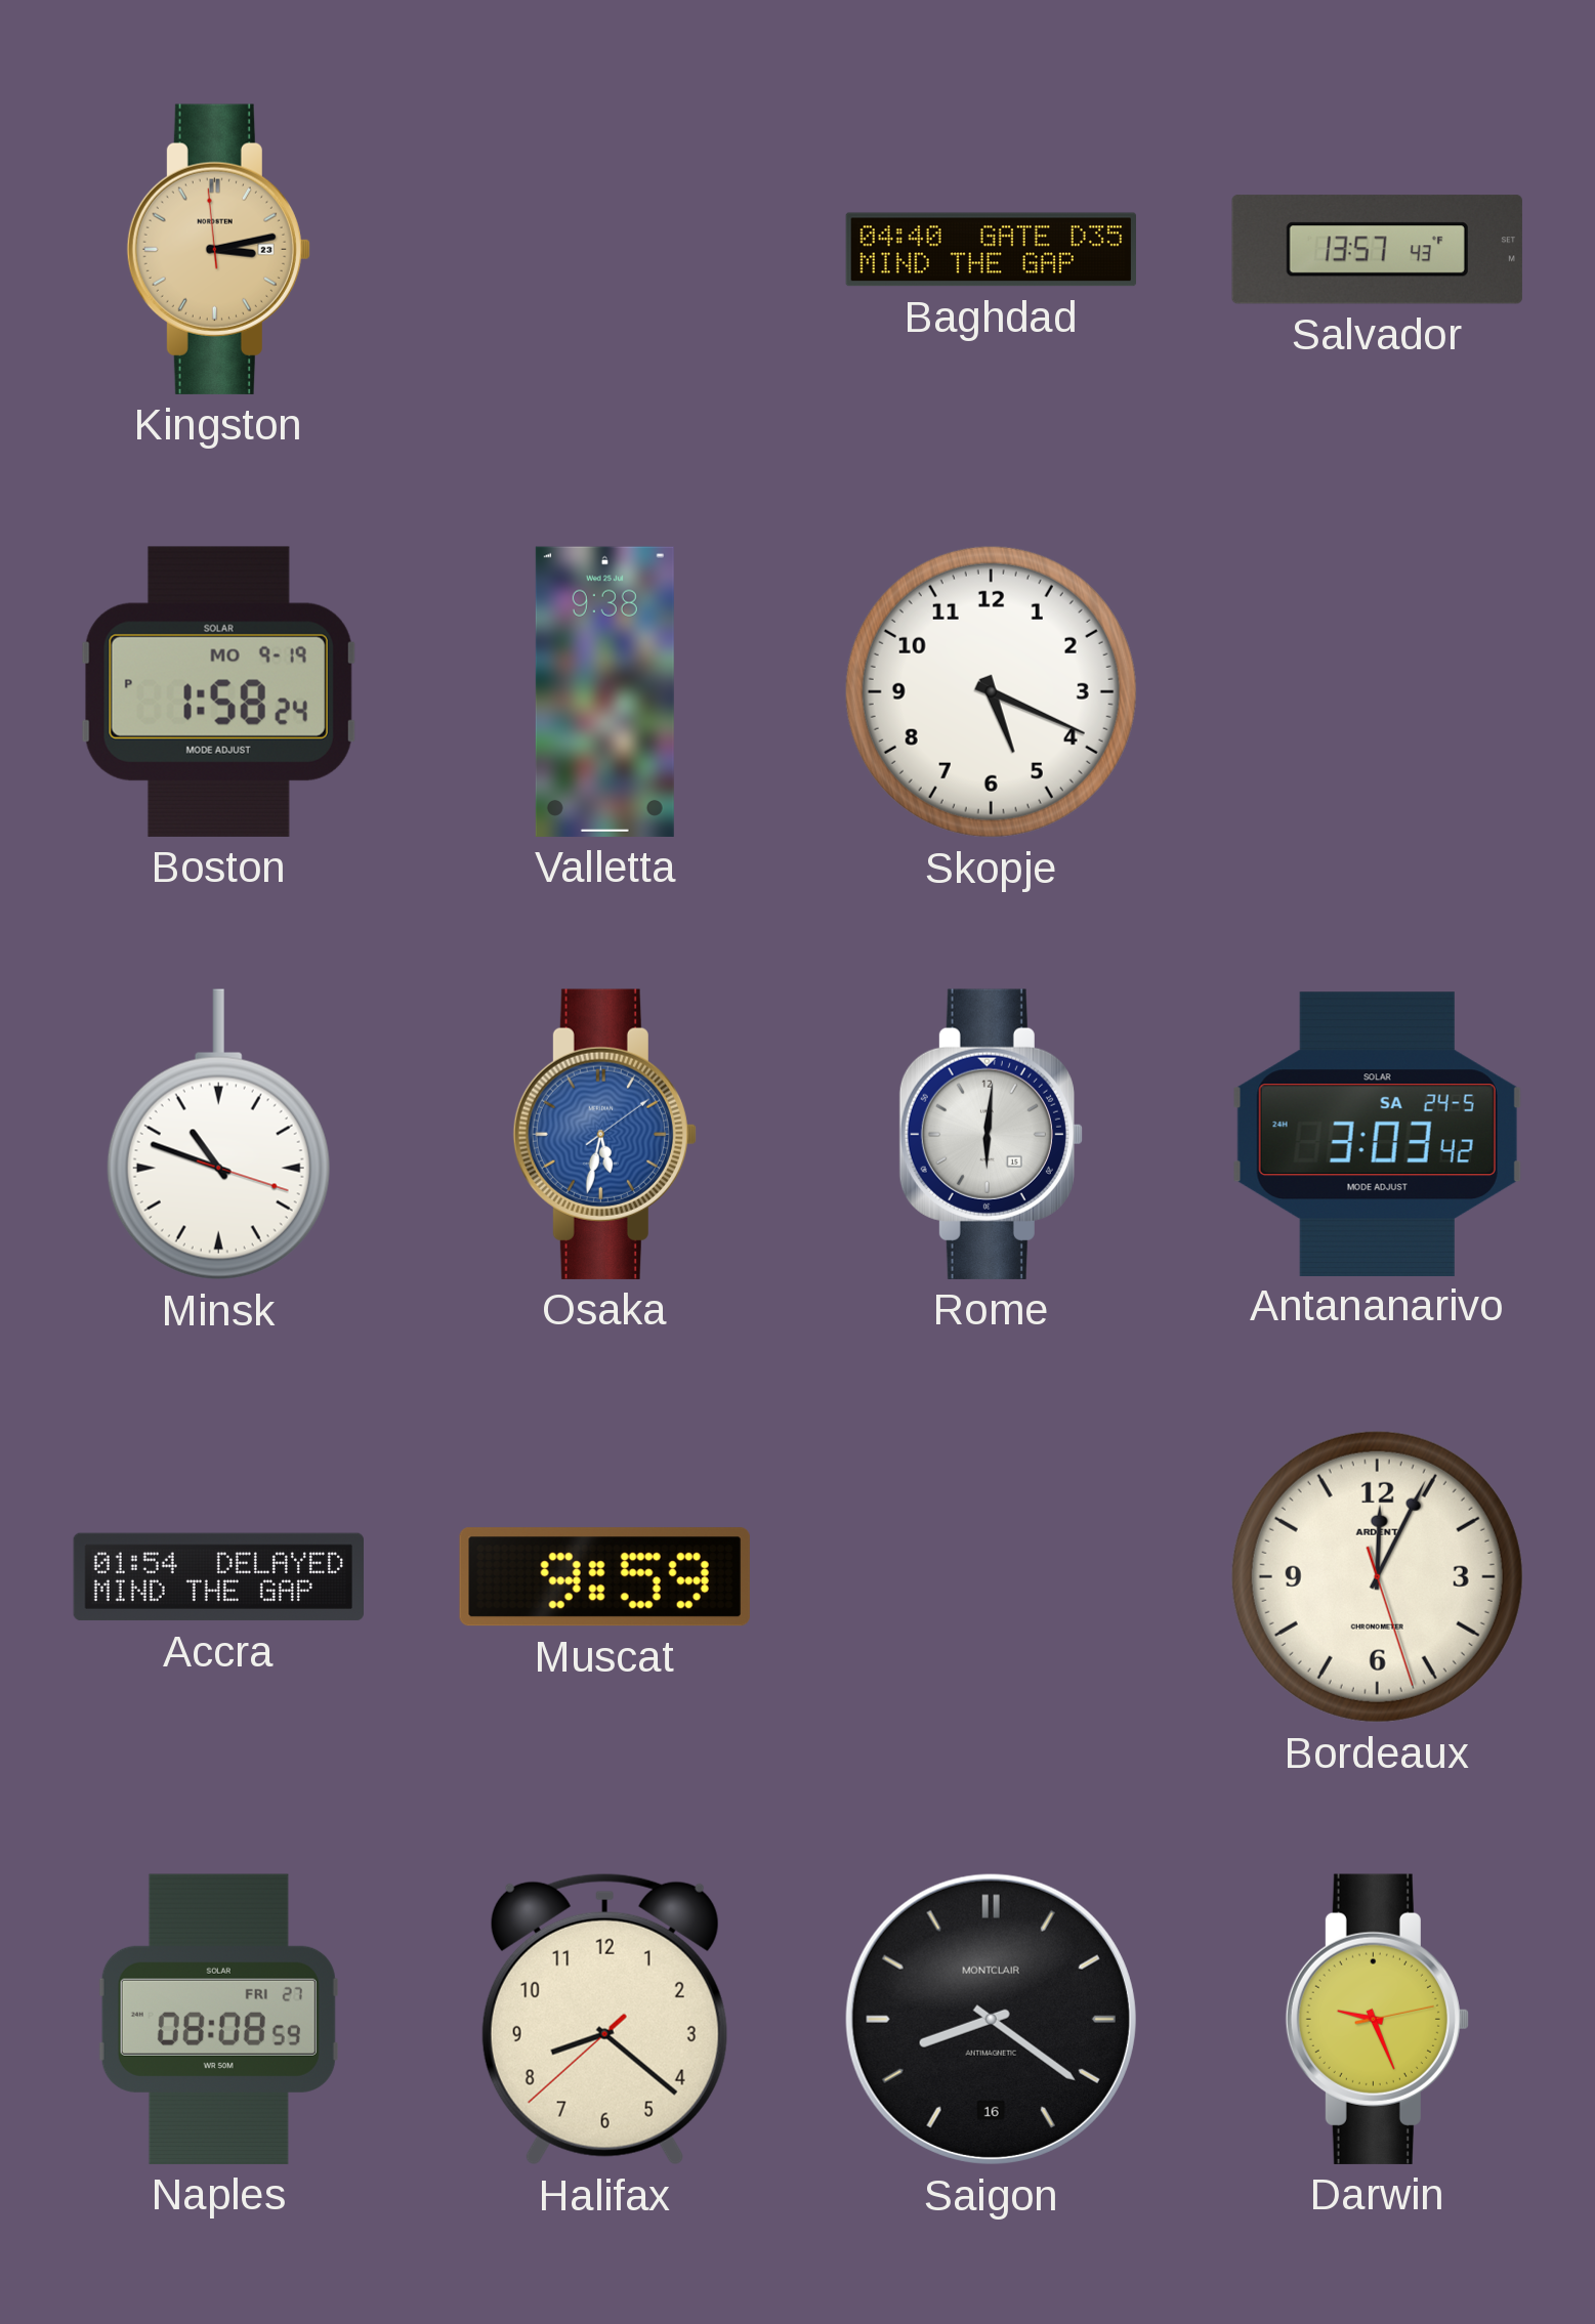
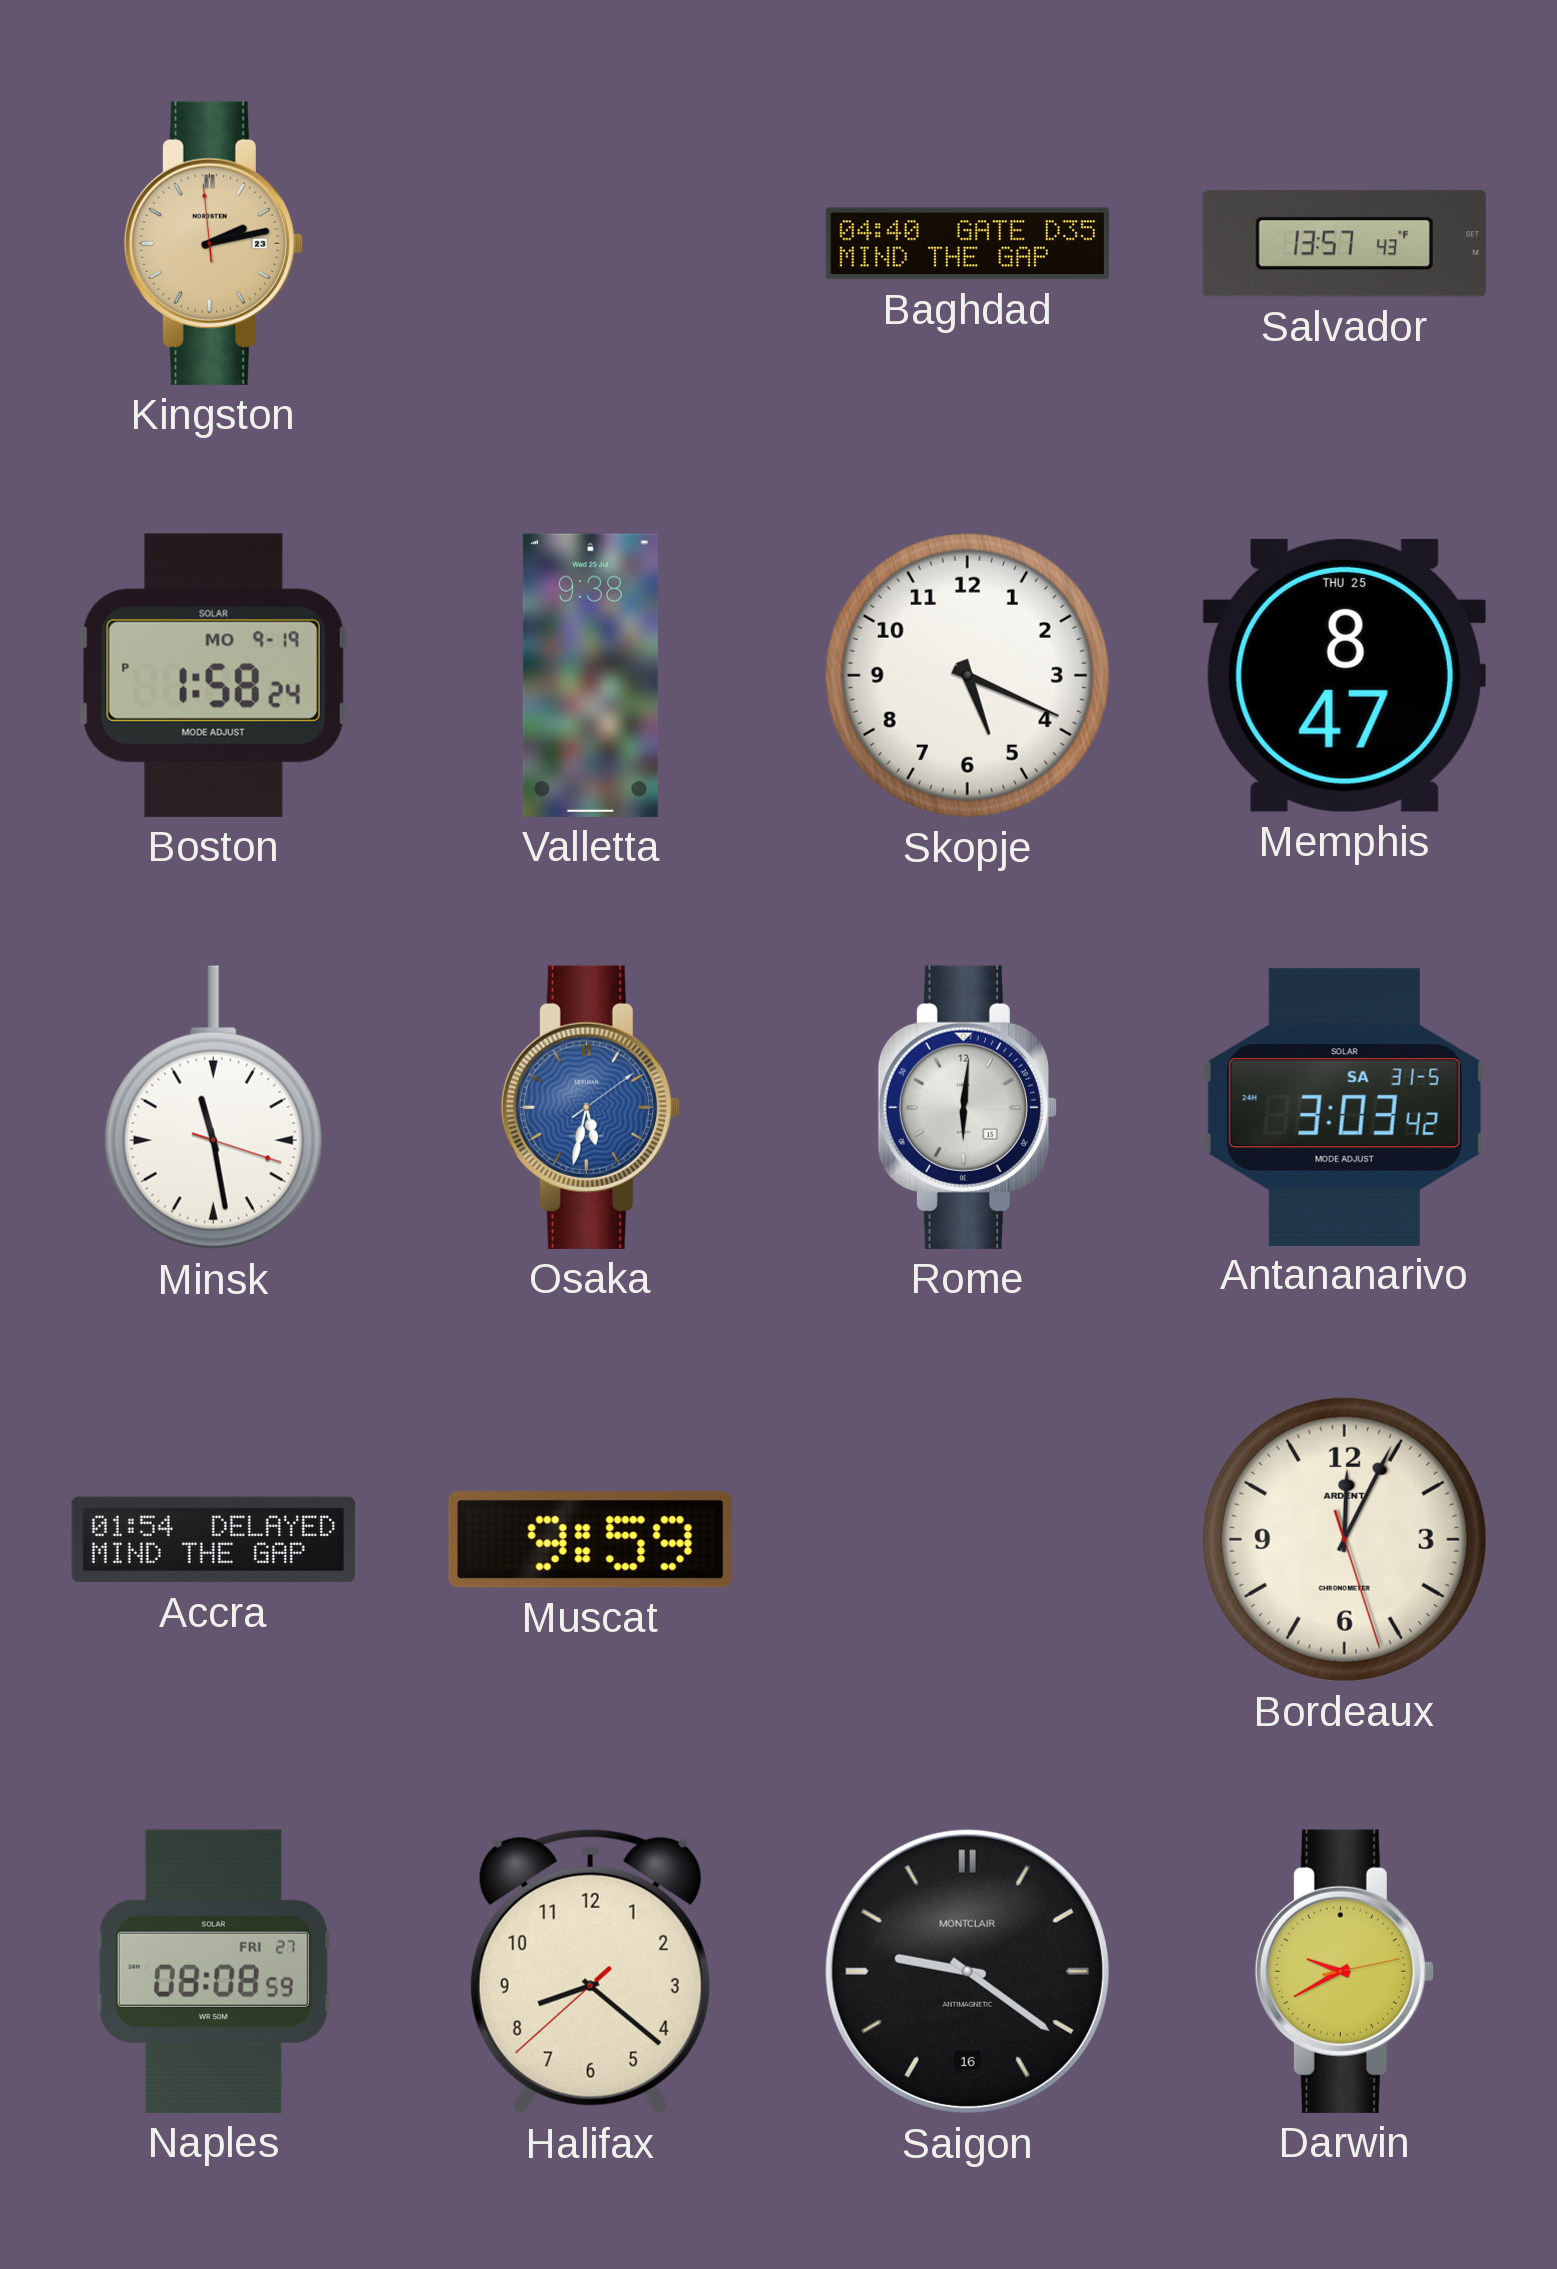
Kingston: 3:12 -> 2:12
Memphis: none -> 8:47
Minsk: 10:48 -> 11:28
Antananarivo date: SA 24-5 -> SA 31-5
Saigon: 8:21 -> 9:21
Darwin: 9:26 -> 9:40
